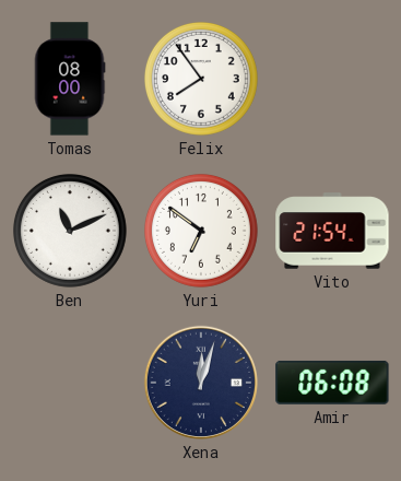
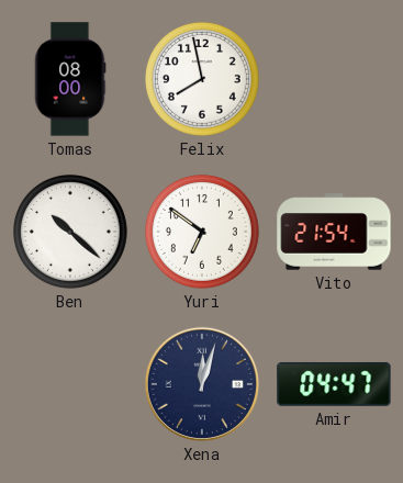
Felix: 7:54 -> 7:58
Ben: 11:11 -> 10:22
Amir: 06:08 -> 04:47
